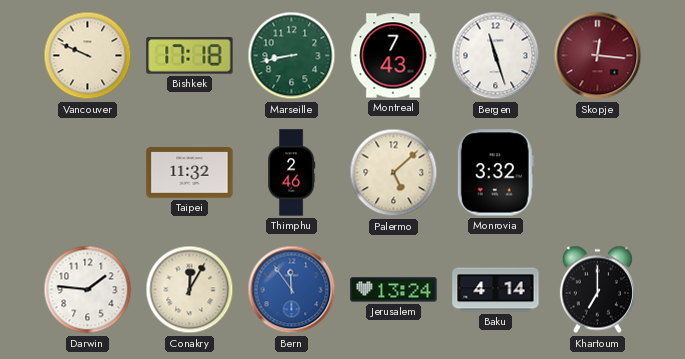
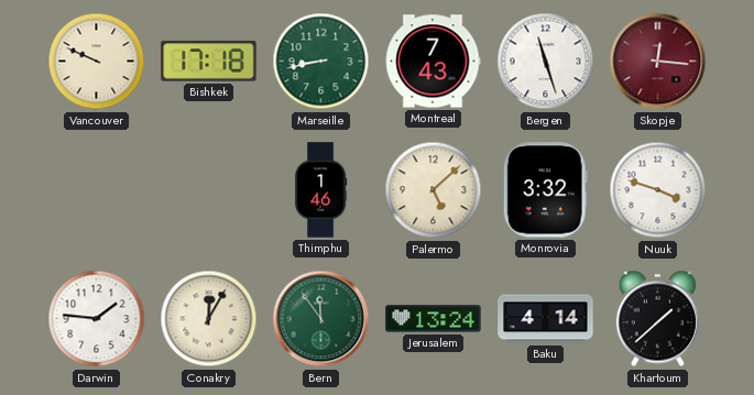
Taipei: 11:32 -> none
Thimphu: 2:46 -> 1:46
Nuuk: none -> 3:48
Bern dial: blue -> green
Khartoum: 7:00 -> 1:38
